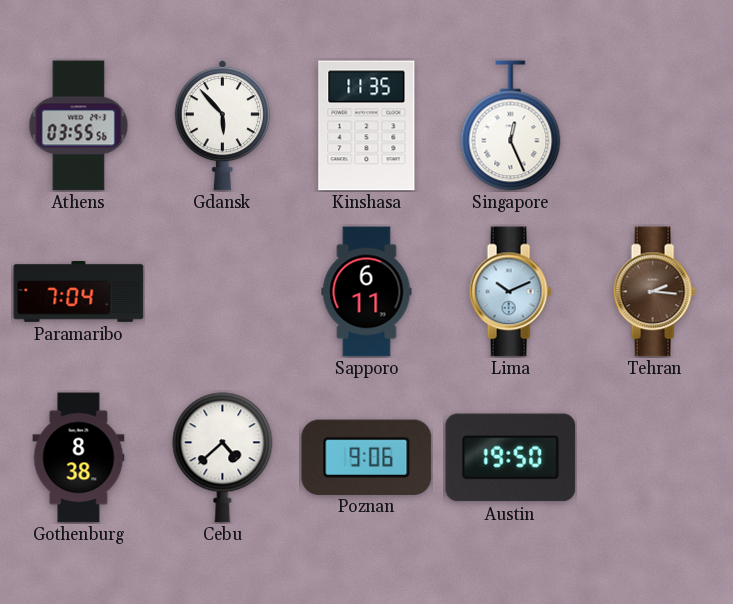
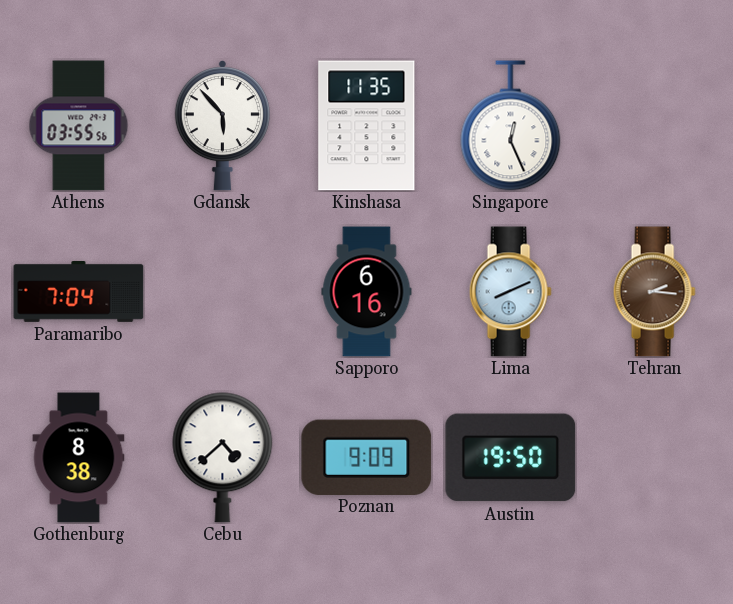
Sapporo: 6:11 -> 6:16
Lima: 10:11 -> 8:11
Poznan: 9:06 -> 9:09
